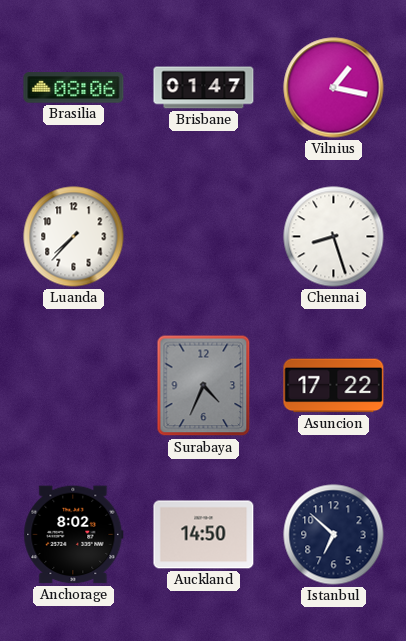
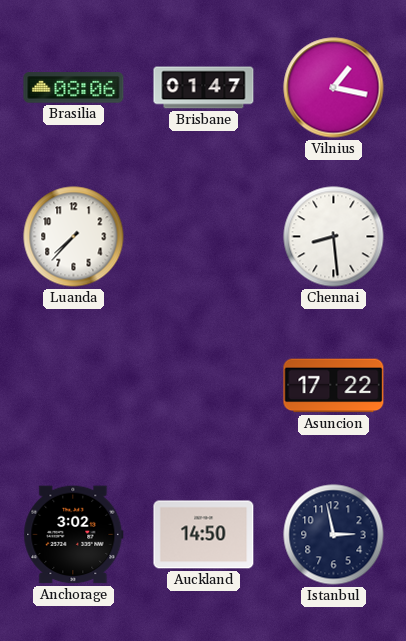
Chennai: 8:27 -> 8:29
Surabaya: 4:34 -> none
Anchorage: 8:02 -> 3:02
Istanbul: 6:52 -> 2:58
